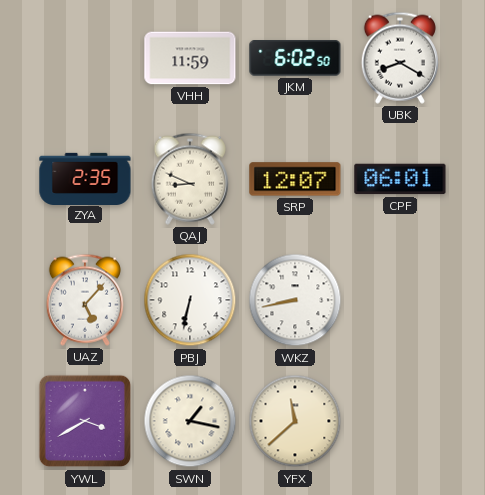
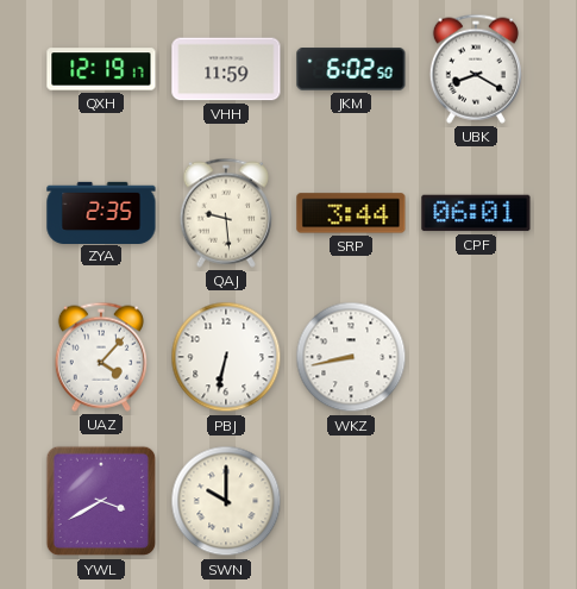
QXH: none -> 12:19
QAJ: 8:49 -> 9:29
SRP: 12:07 -> 3:44
UAZ: 5:07 -> 4:07
SWN: 1:17 -> 10:00
YFX: 11:38 -> none
